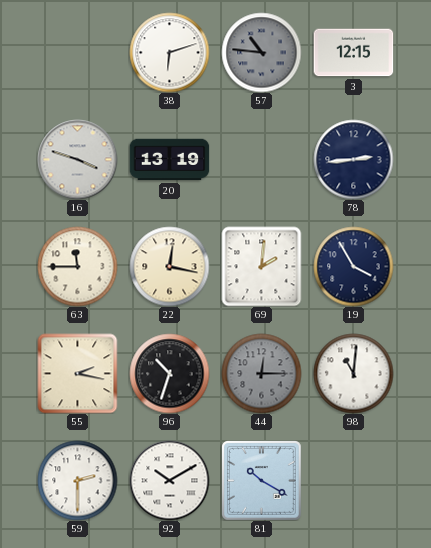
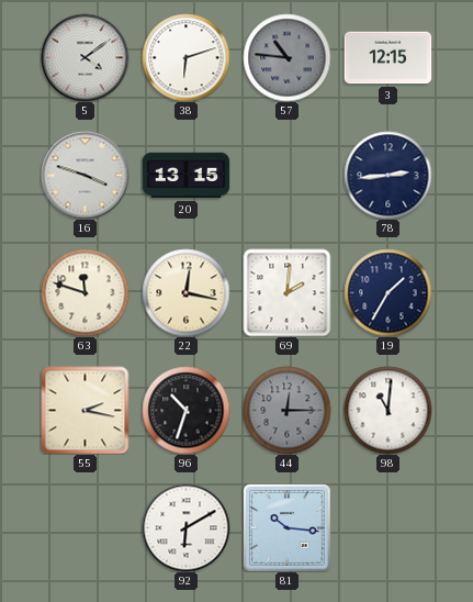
5: none -> 4:09
20: 13:19 -> 13:15
63: 11:45 -> 11:48
19: 3:55 -> 1:35
59: 2:30 -> none
92: 10:10 -> 6:10
81: 10:20 -> 10:16
